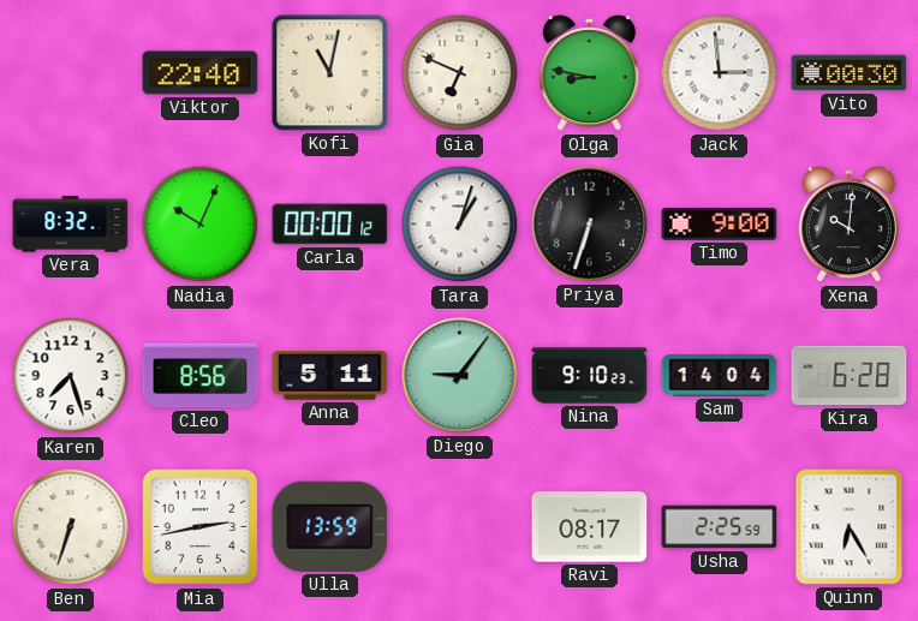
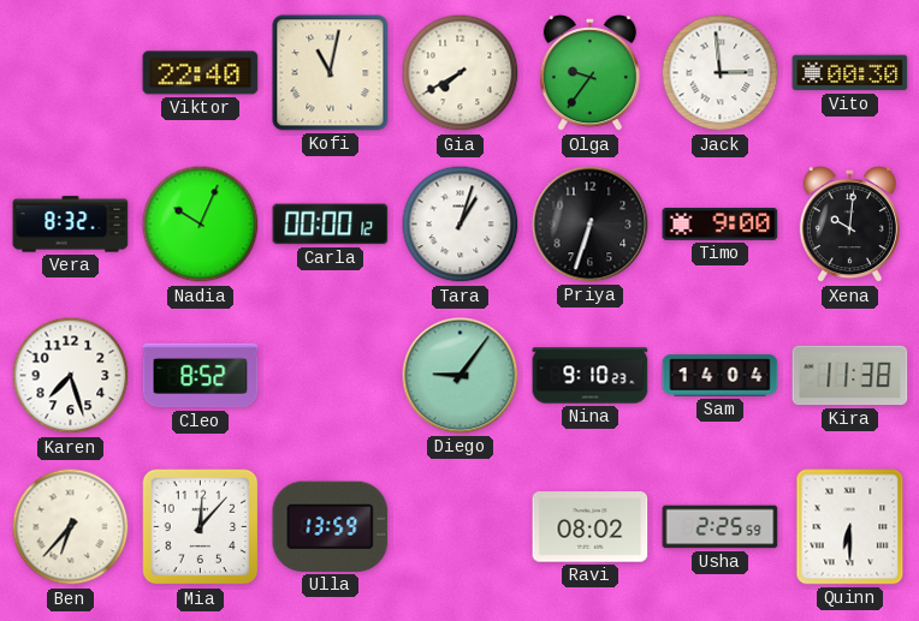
Gia: 6:49 -> 7:40
Olga: 8:47 -> 9:36
Cleo: 8:56 -> 8:52
Anna: 5:11 -> none
Kira: 6:28 -> 11:38
Ben: 6:33 -> 6:37
Mia: 2:43 -> 12:07
Ravi: 08:17 -> 08:02
Quinn: 6:25 -> 6:30
